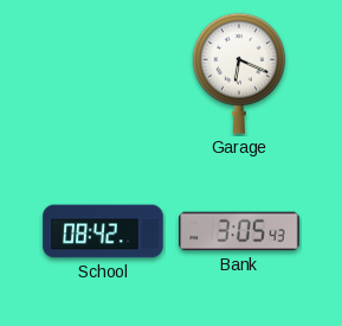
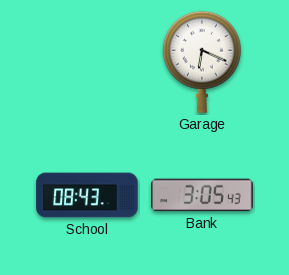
School: 08:42 -> 08:43
